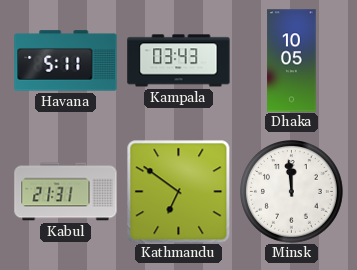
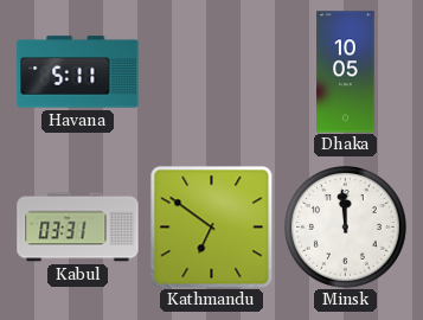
Kampala: 03:43 -> none
Kabul: 21:31 -> 03:31
